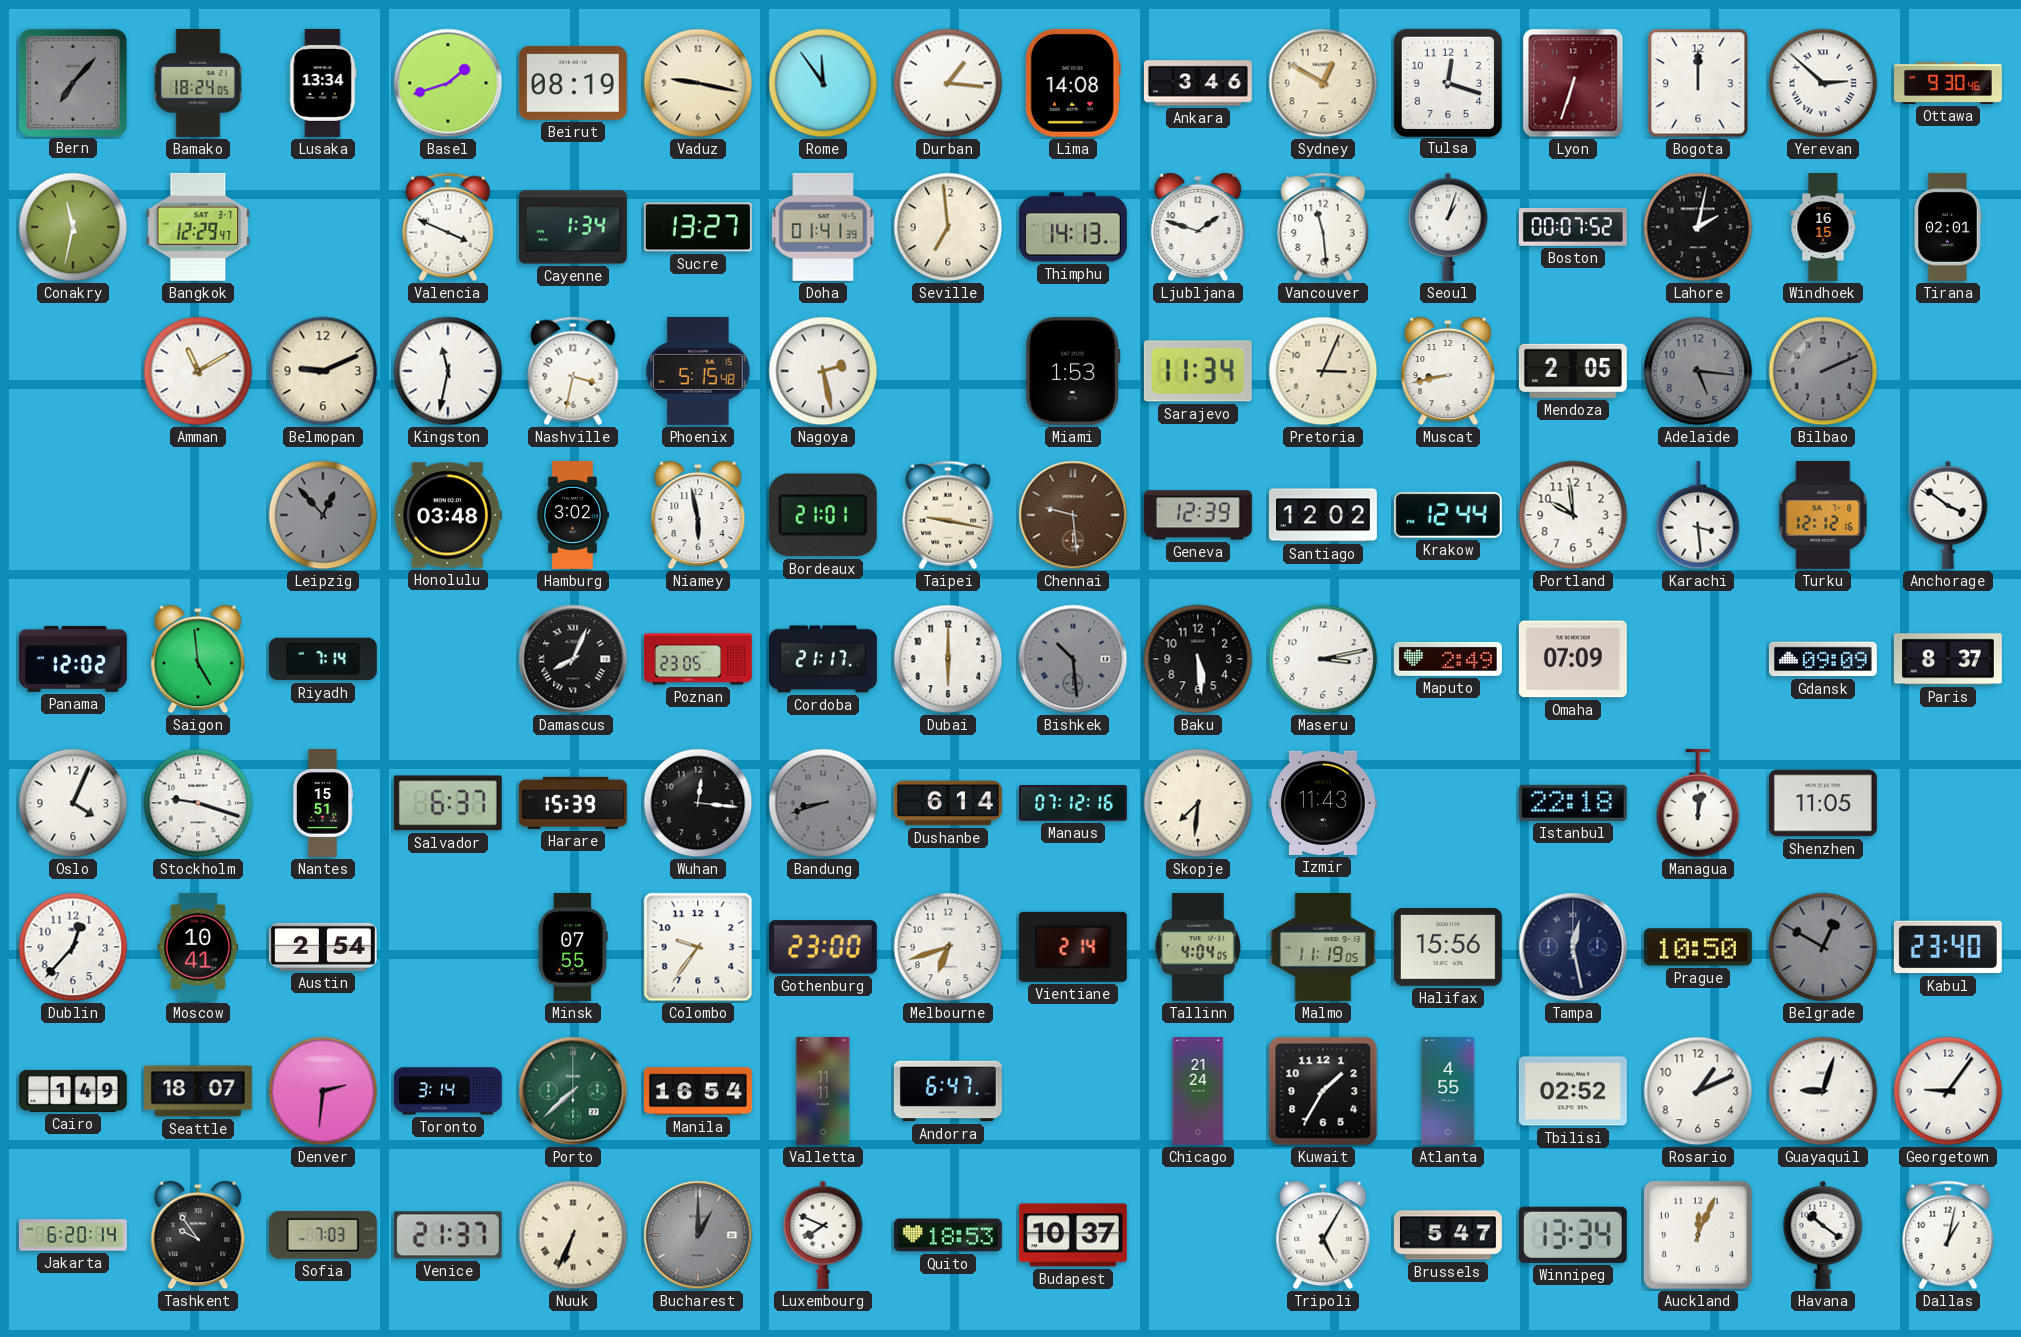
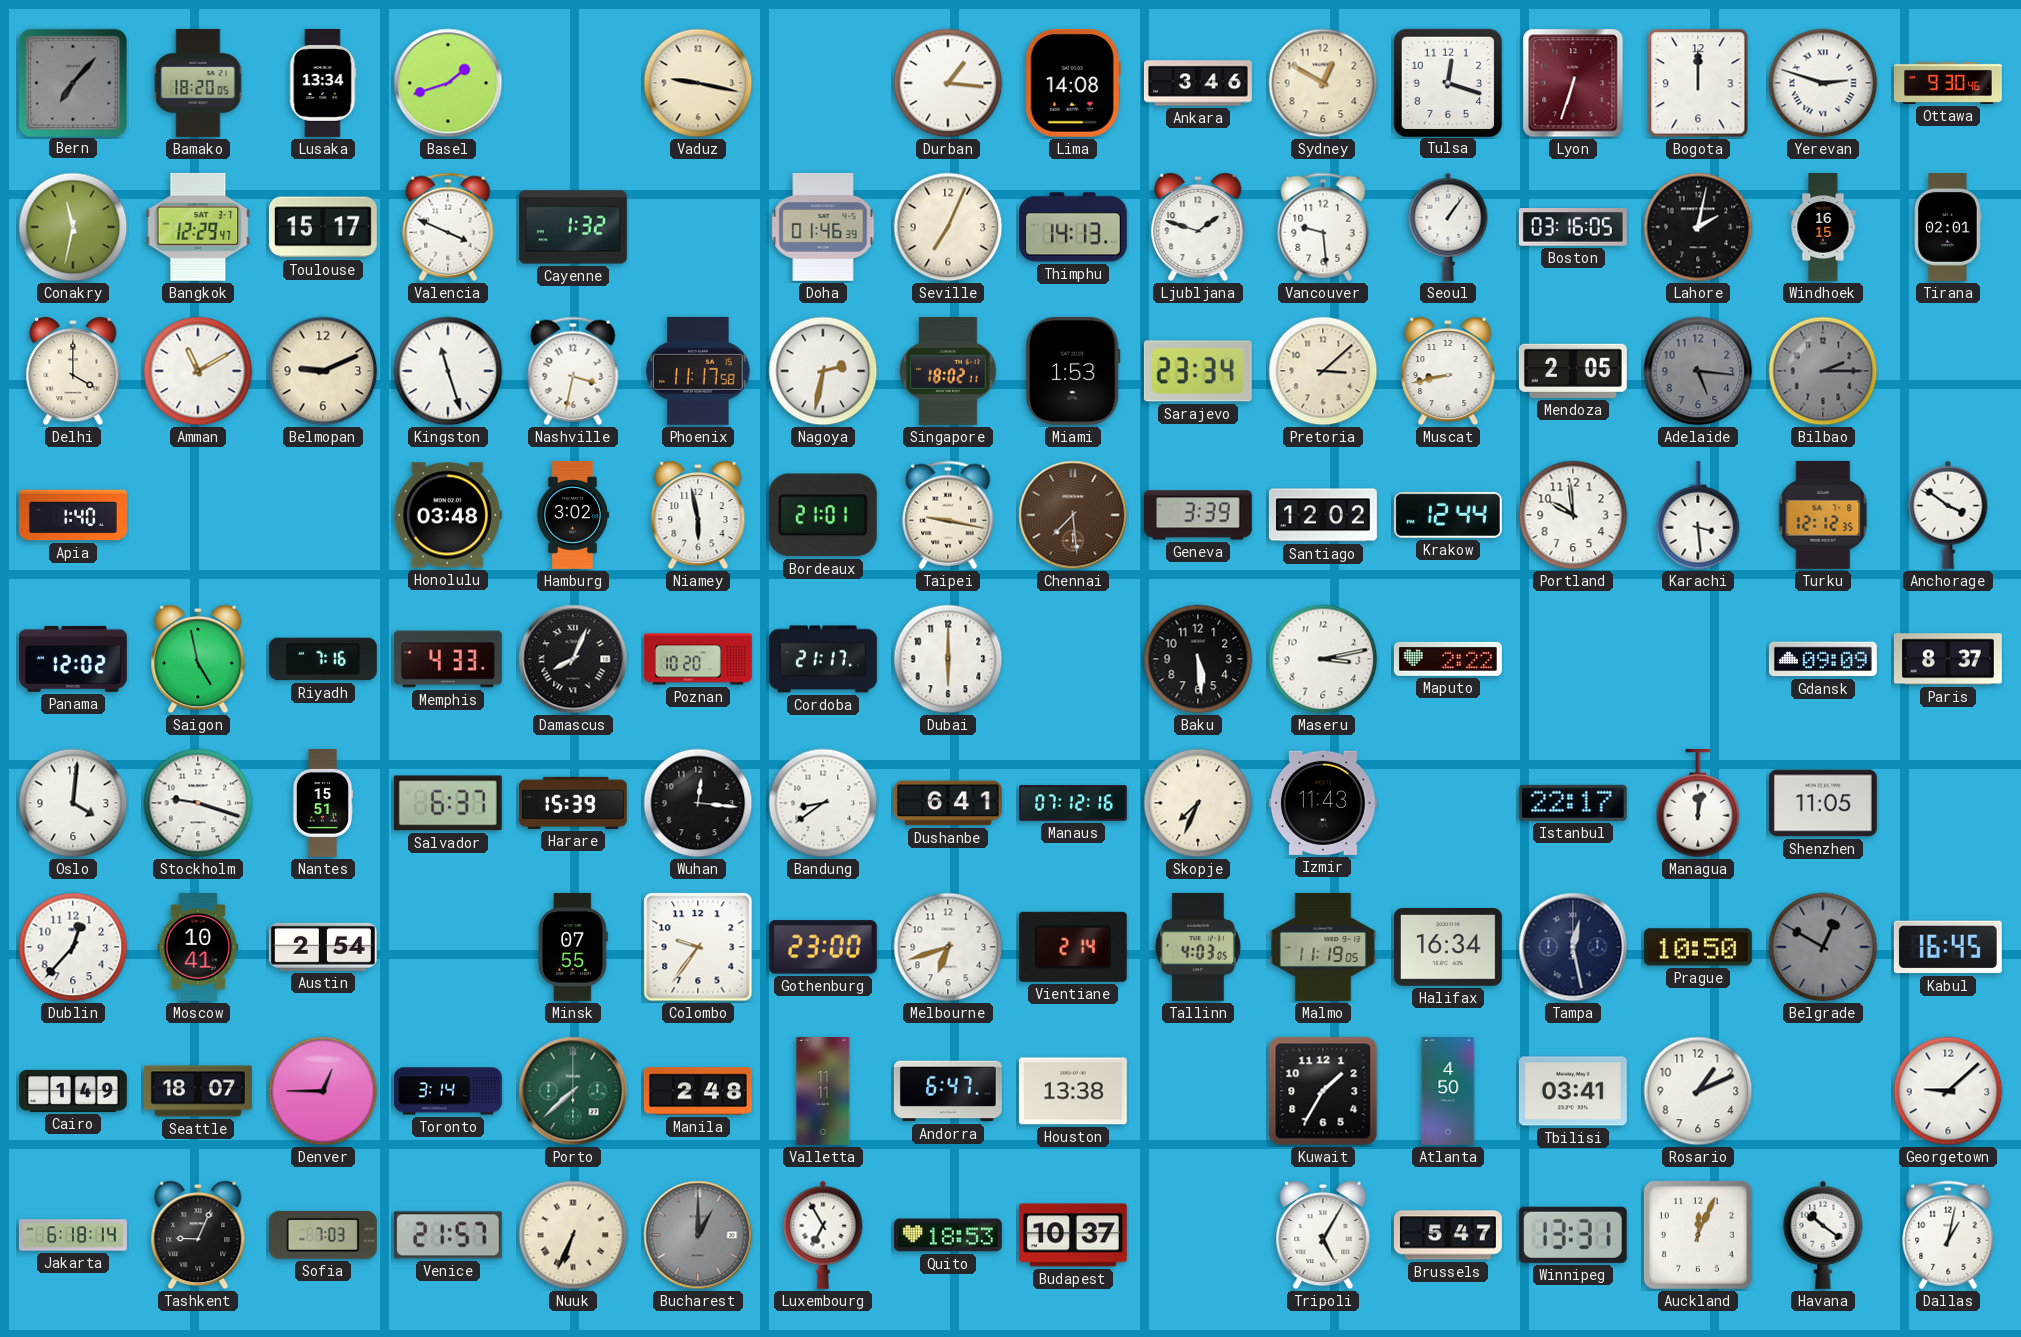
Bamako: 18:24 -> 18:20
Beirut: 08:19 -> none
Rome: 11:54 -> none
Yerevan: 2:52 -> 2:48
Toulouse: none -> 15:17
Cayenne: 1:34 -> 1:32
Sucre: 13:27 -> none
Doha: 01:41 -> 01:46
Seville: 6:59 -> 7:04
Vancouver: 11:29 -> 9:29
Seoul: 1:03 -> 1:06
Boston: 00:07 -> 03:16
Delhi: none -> 4:00
Kingston: 11:32 -> 11:27
Phoenix: 5:15 -> 11:17
Nagoya: 2:28 -> 2:32
Singapore: none -> 18:02
Sarajevo: 11:34 -> 23:34
Pretoria: 3:04 -> 3:08
Bilbao: 2:11 -> 2:15
Apia: none -> 1:40
Leipzig: 12:53 -> none
Chennai: 9:29 -> 7:29
Geneva: 12:39 -> 3:39
Turku: 12:12:16 -> 12:12:35
Saigon: 4:59 -> 4:58
Riyadh: 7:14 -> 7:16
Memphis: none -> 4:33
Poznan: 23:05 -> 10:20
Bishkek: 10:29 -> none
Maputo: 2:49 -> 2:22
Omaha: 07:09 -> none
Oslo: 4:04 -> 4:01
Bandung: 8:42 -> 8:39
Bandung dial: grey -> white
Dushanbe: 6:14 -> 6:41
Skopje: 7:31 -> 7:34
Istanbul: 22:18 -> 22:17
Tallinn: 4:04 -> 4:03
Halifax: 15:56 -> 16:34
Kabul: 23:40 -> 16:45
Denver: 2:31 -> 12:45
Manila: 16:54 -> 2:48
Houston: none -> 13:38
Chicago: 21:24 -> none
Atlanta: 4:55 -> 4:50
Tbilisi: 02:52 -> 03:41
Guayaquil: 9:03 -> none
Georgetown: 9:06 -> 9:08
Jakarta: 6:20 -> 6:18
Tashkent: 9:54 -> 9:04
Venice: 21:37 -> 21:57
Luxembourg: 7:49 -> 6:55
Winnipeg: 13:34 -> 13:31
